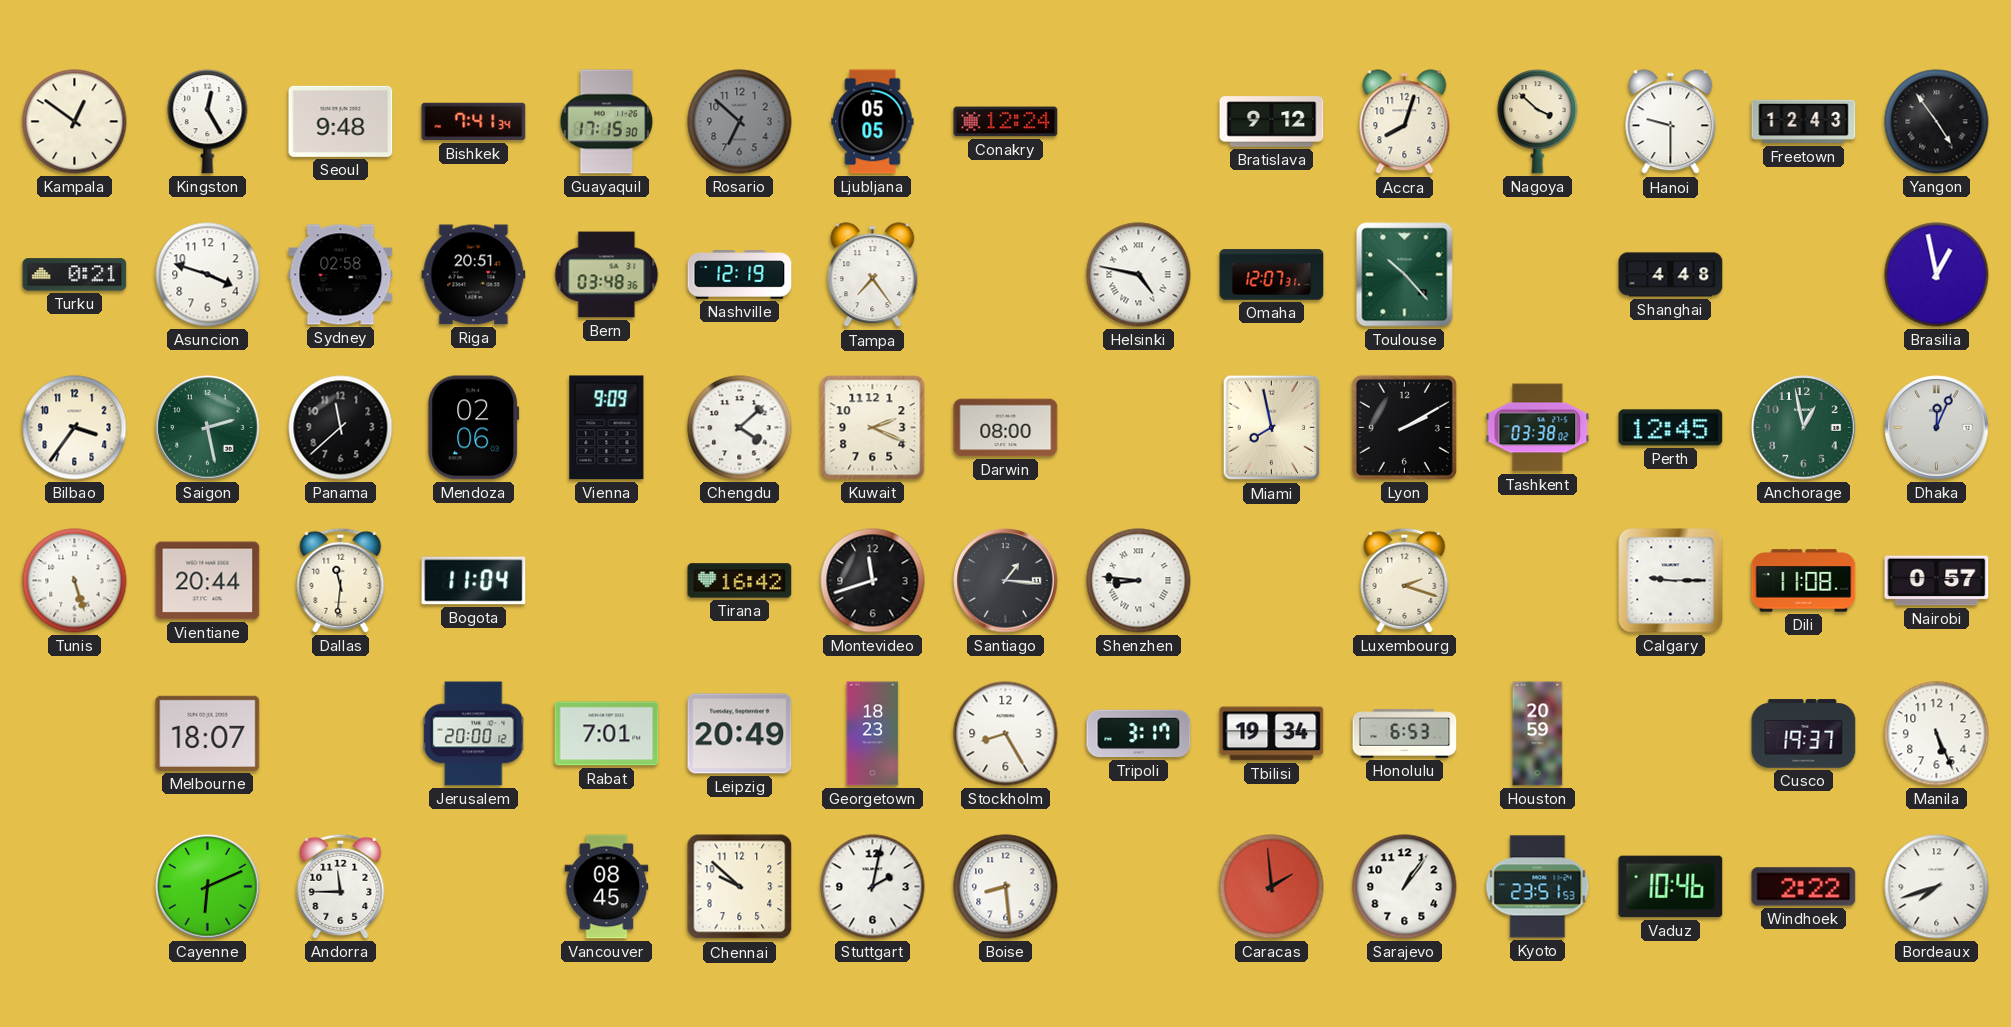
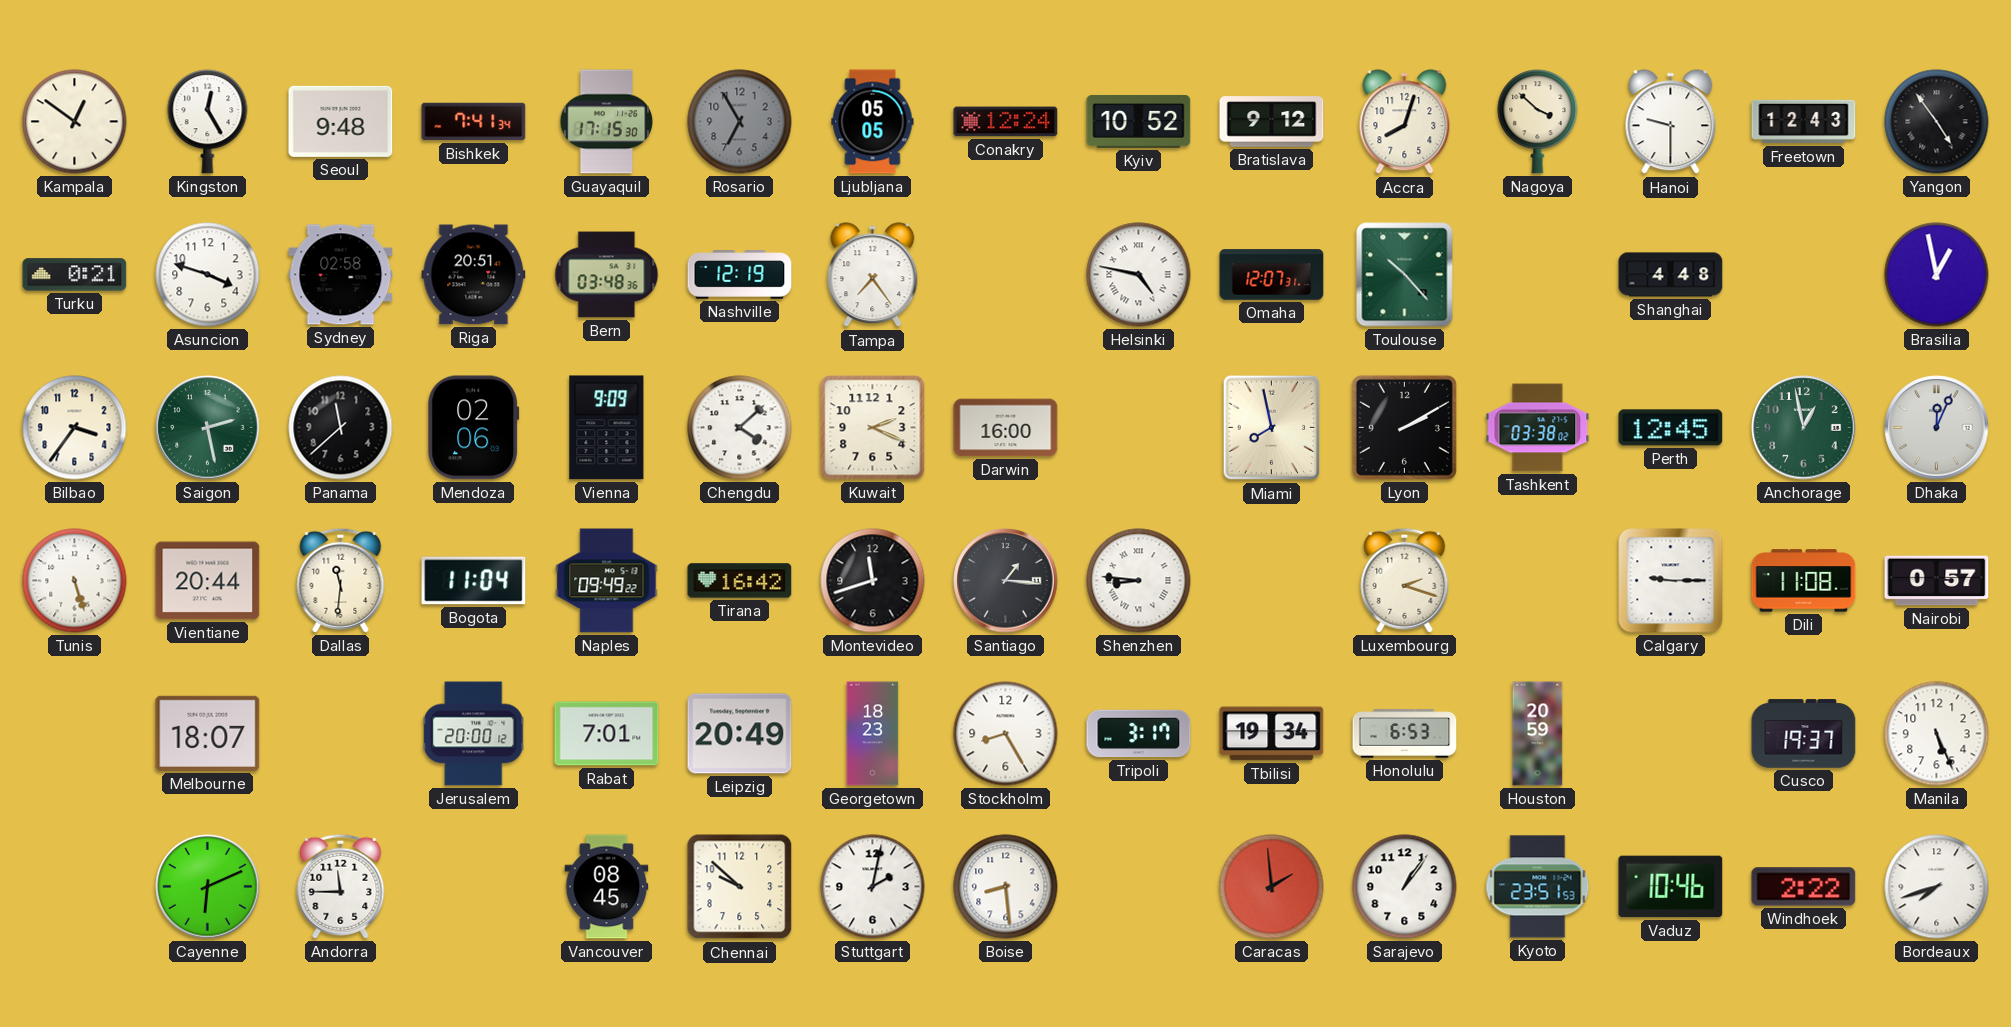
Rosario: 6:52 -> 6:55
Kyiv: none -> 10:52
Darwin: 08:00 -> 16:00
Naples: none -> 09:49
